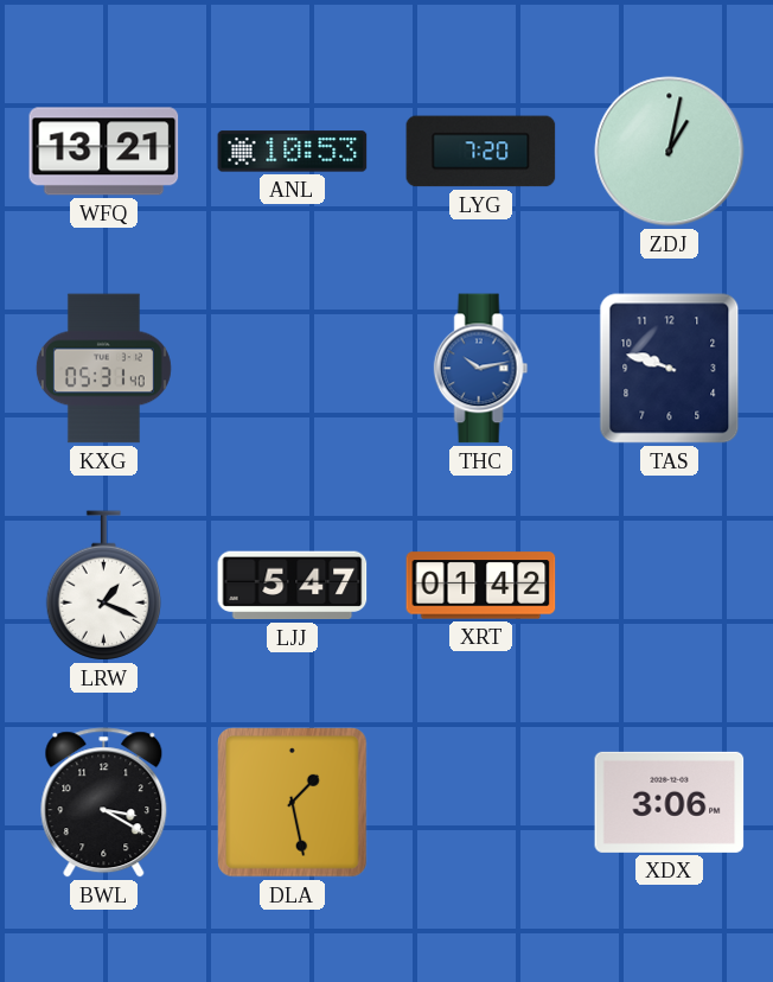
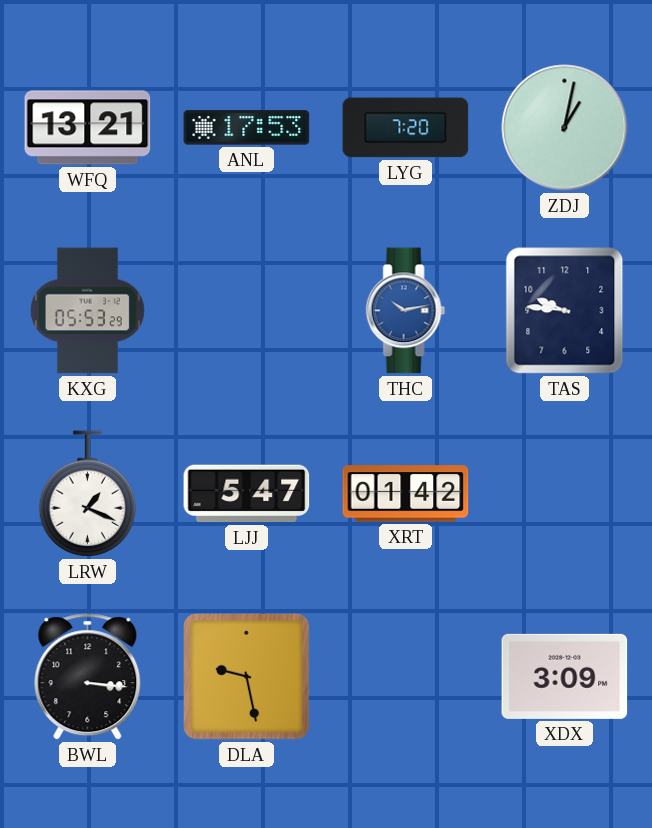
ANL: 10:53 -> 17:53
KXG: 05:31 -> 05:53
TAS: 9:48 -> 9:46
BWL: 3:20 -> 3:16
DLA: 1:28 -> 9:28
XDX: 3:06 -> 3:09
